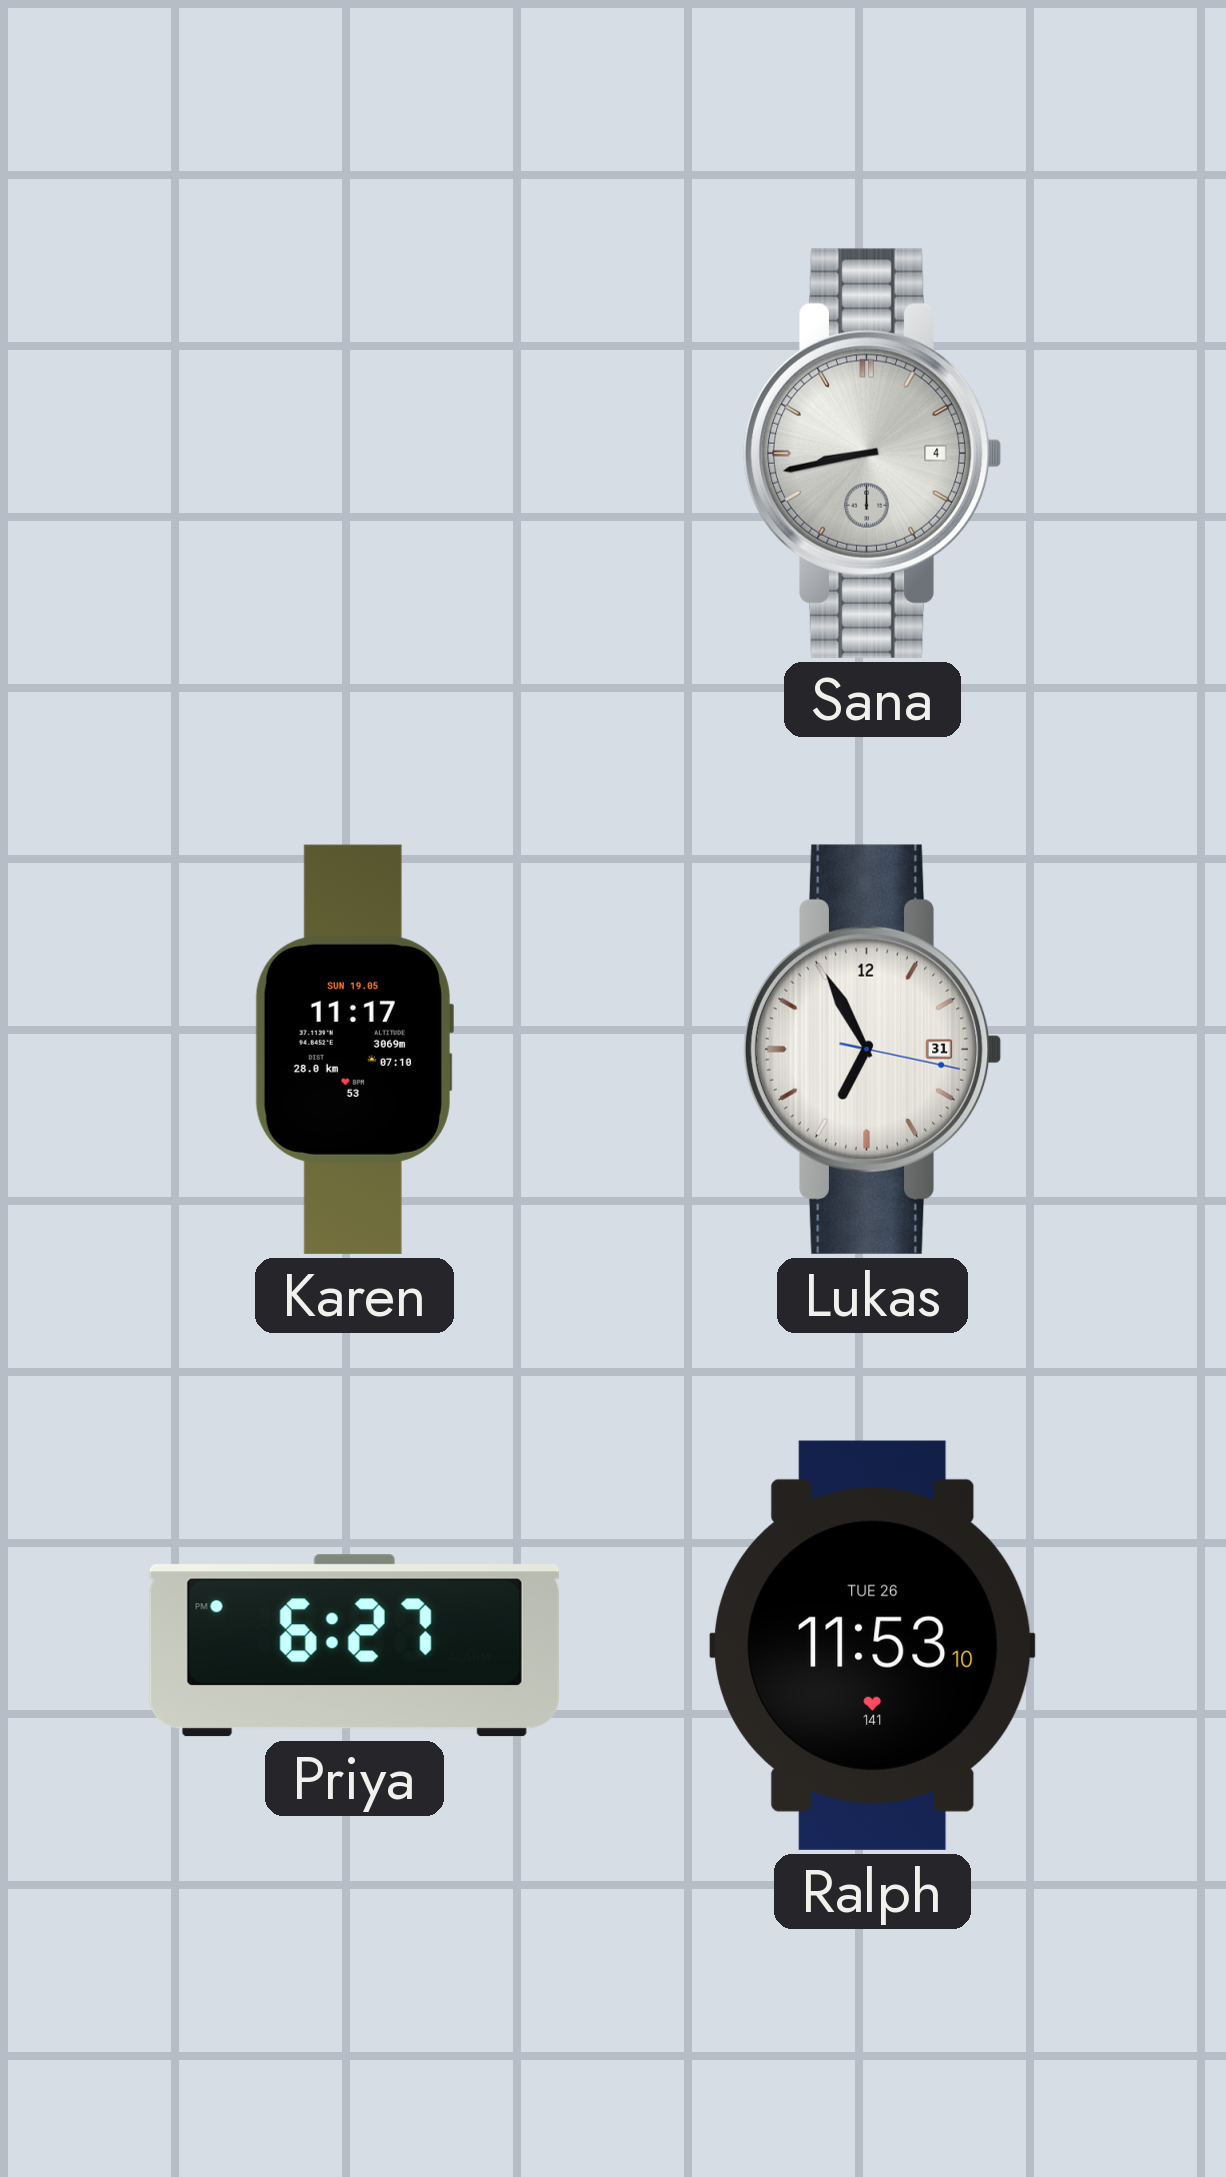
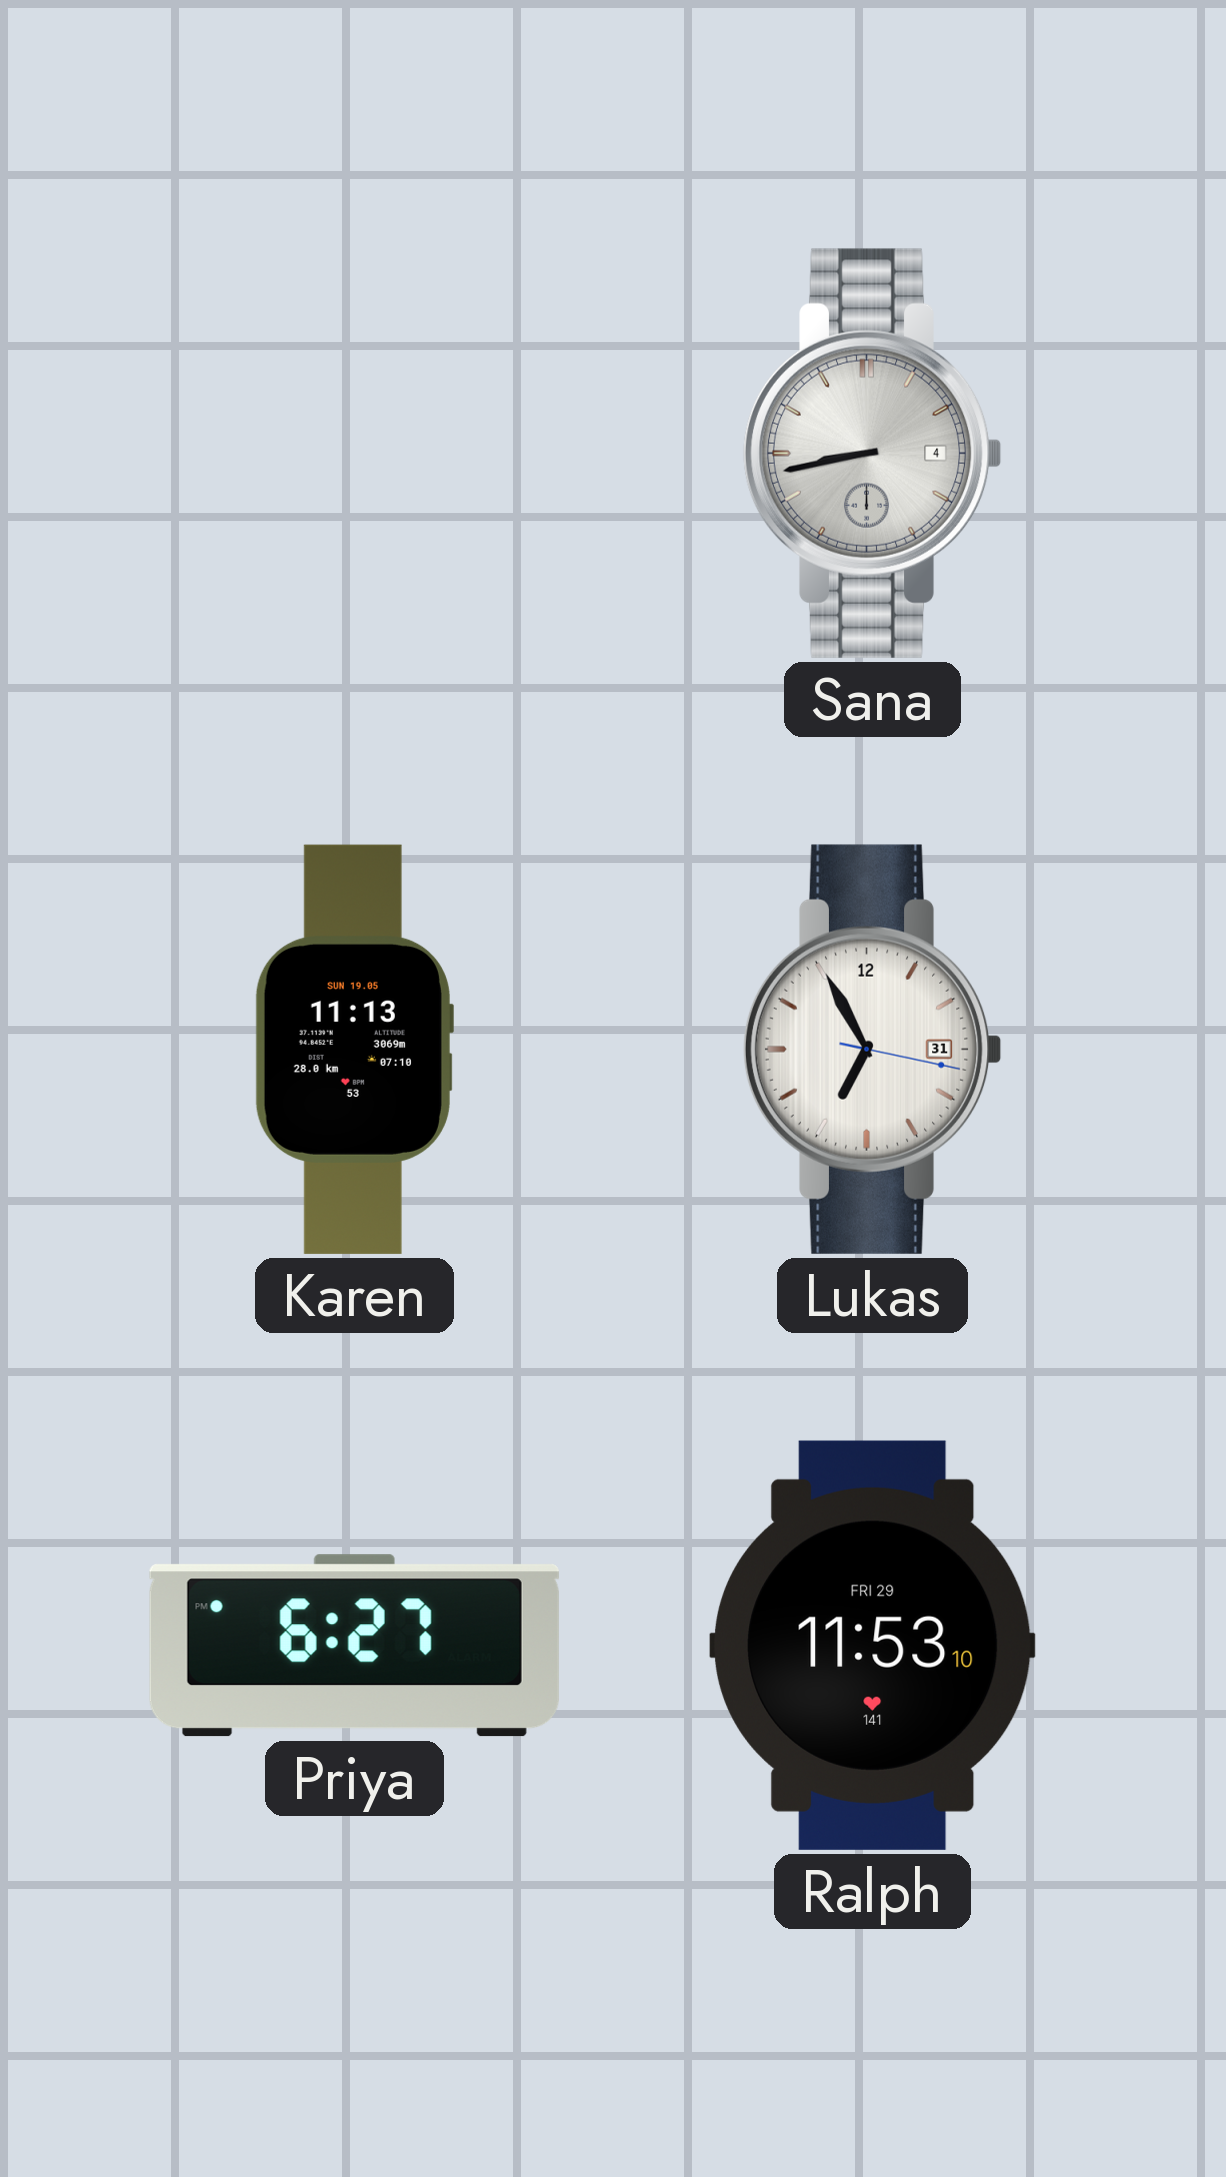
Karen: 11:17 -> 11:13
Ralph date: TUE 26 -> FRI 29
